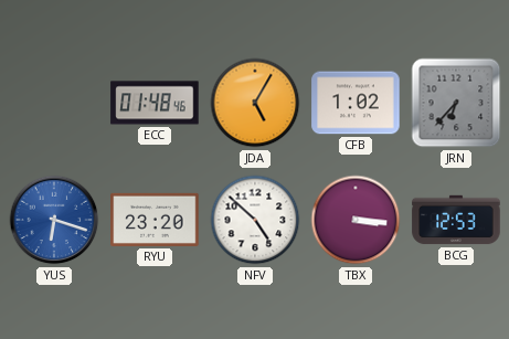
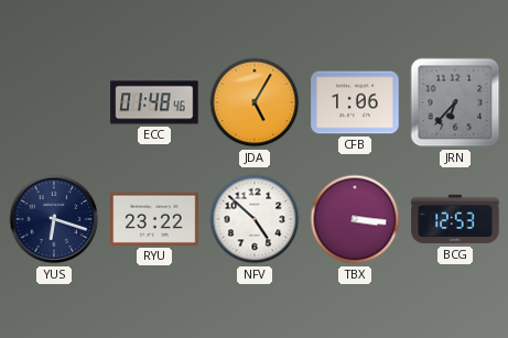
CFB: 1:02 -> 1:06
YUS dial: blue -> navy
RYU: 23:20 -> 23:22
